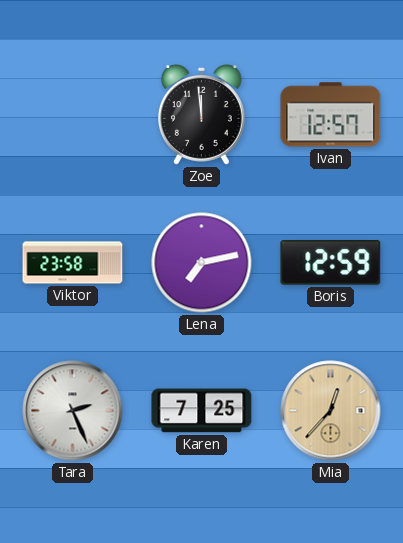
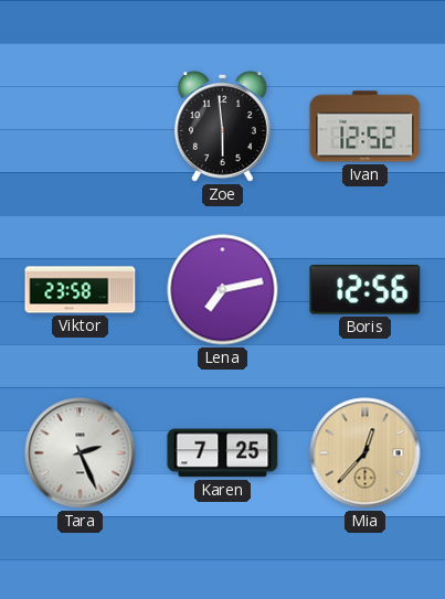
Zoe: 11:59 -> 5:59
Ivan: 12:57 -> 12:52
Boris: 12:59 -> 12:56
